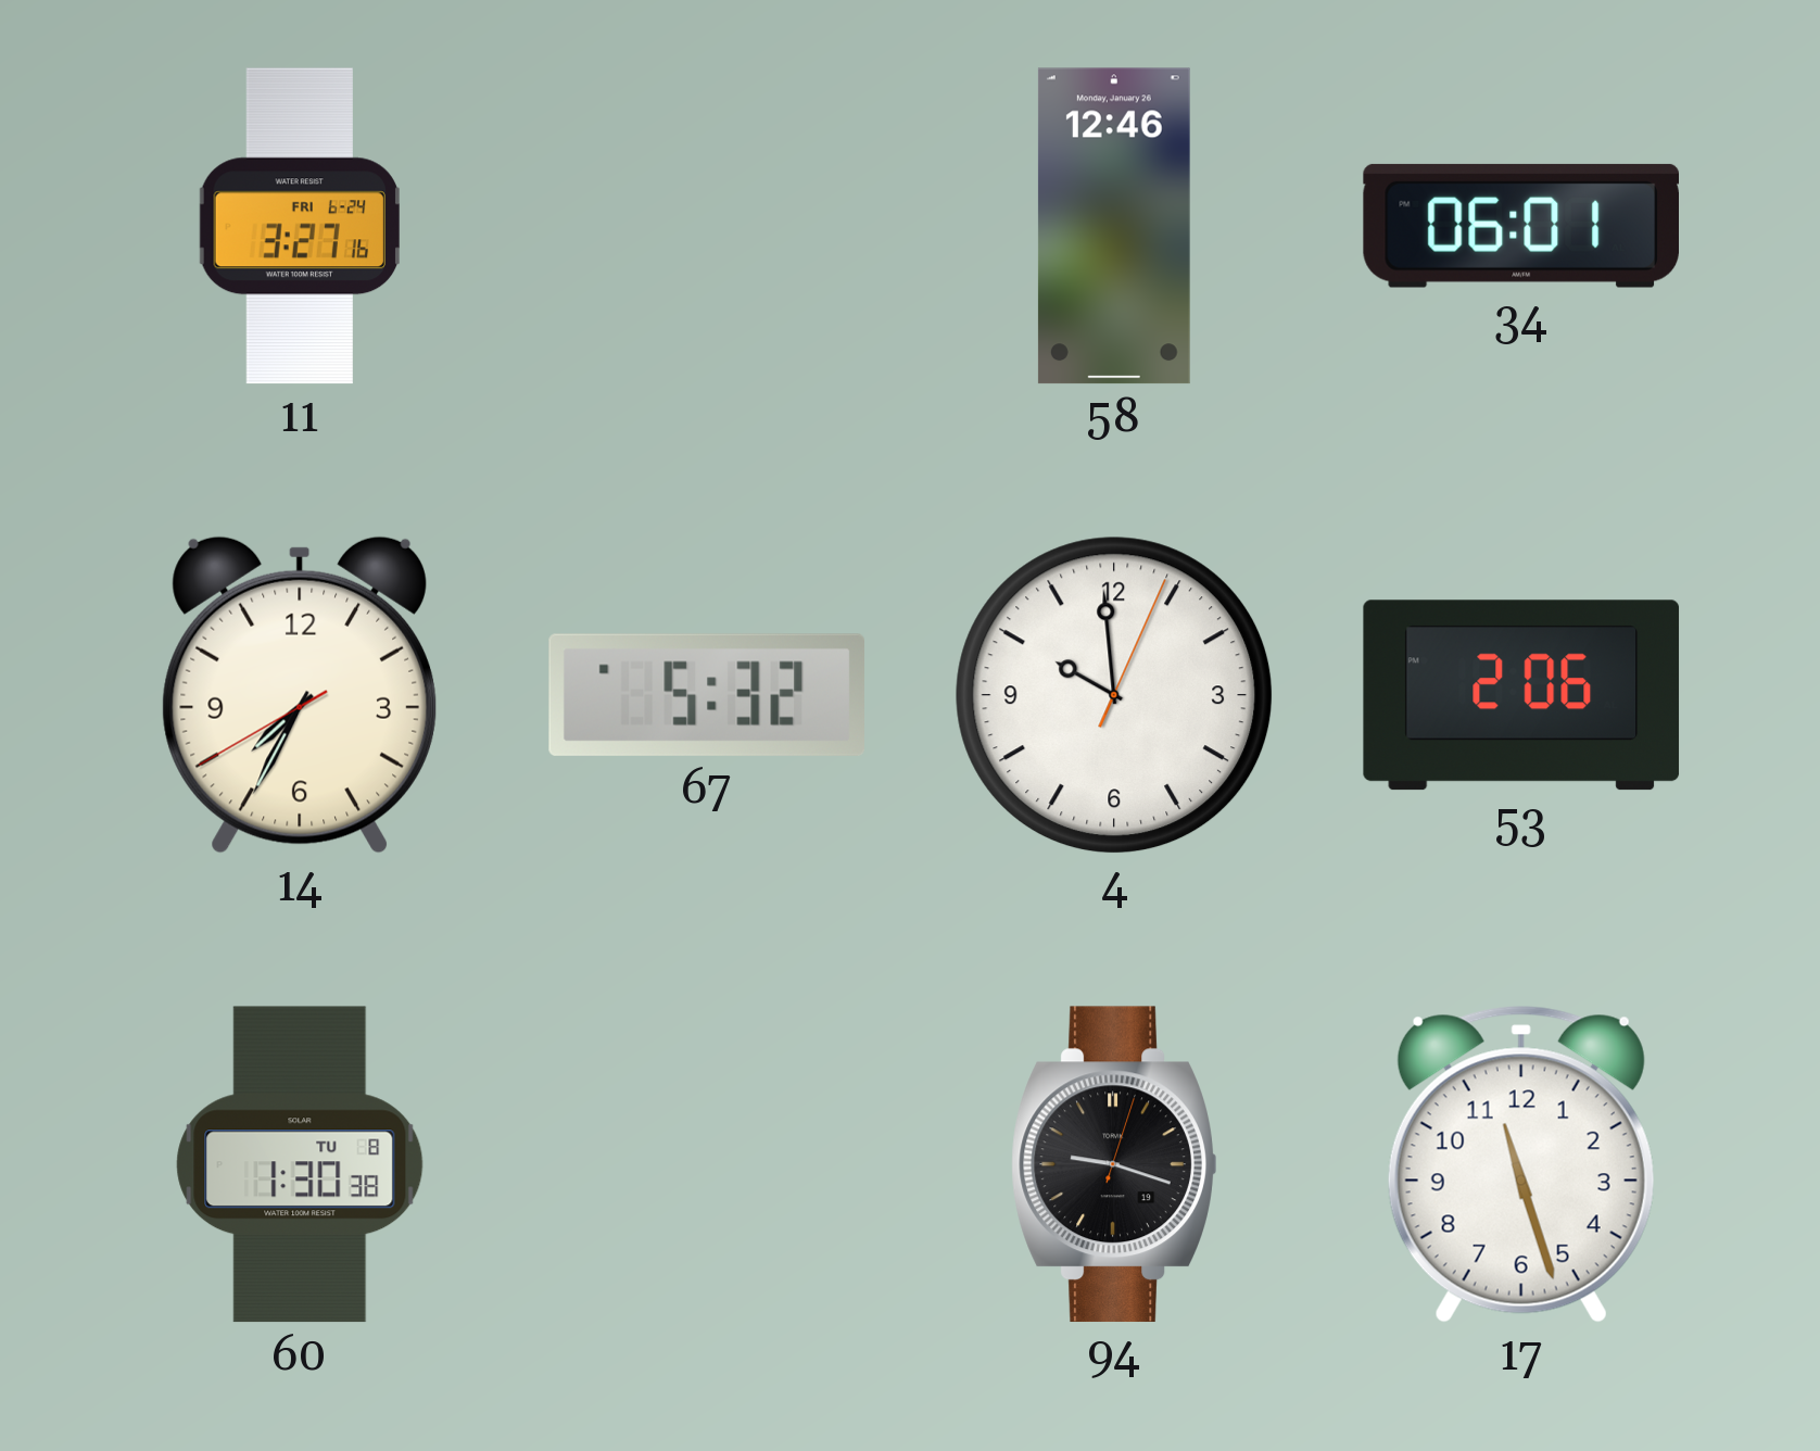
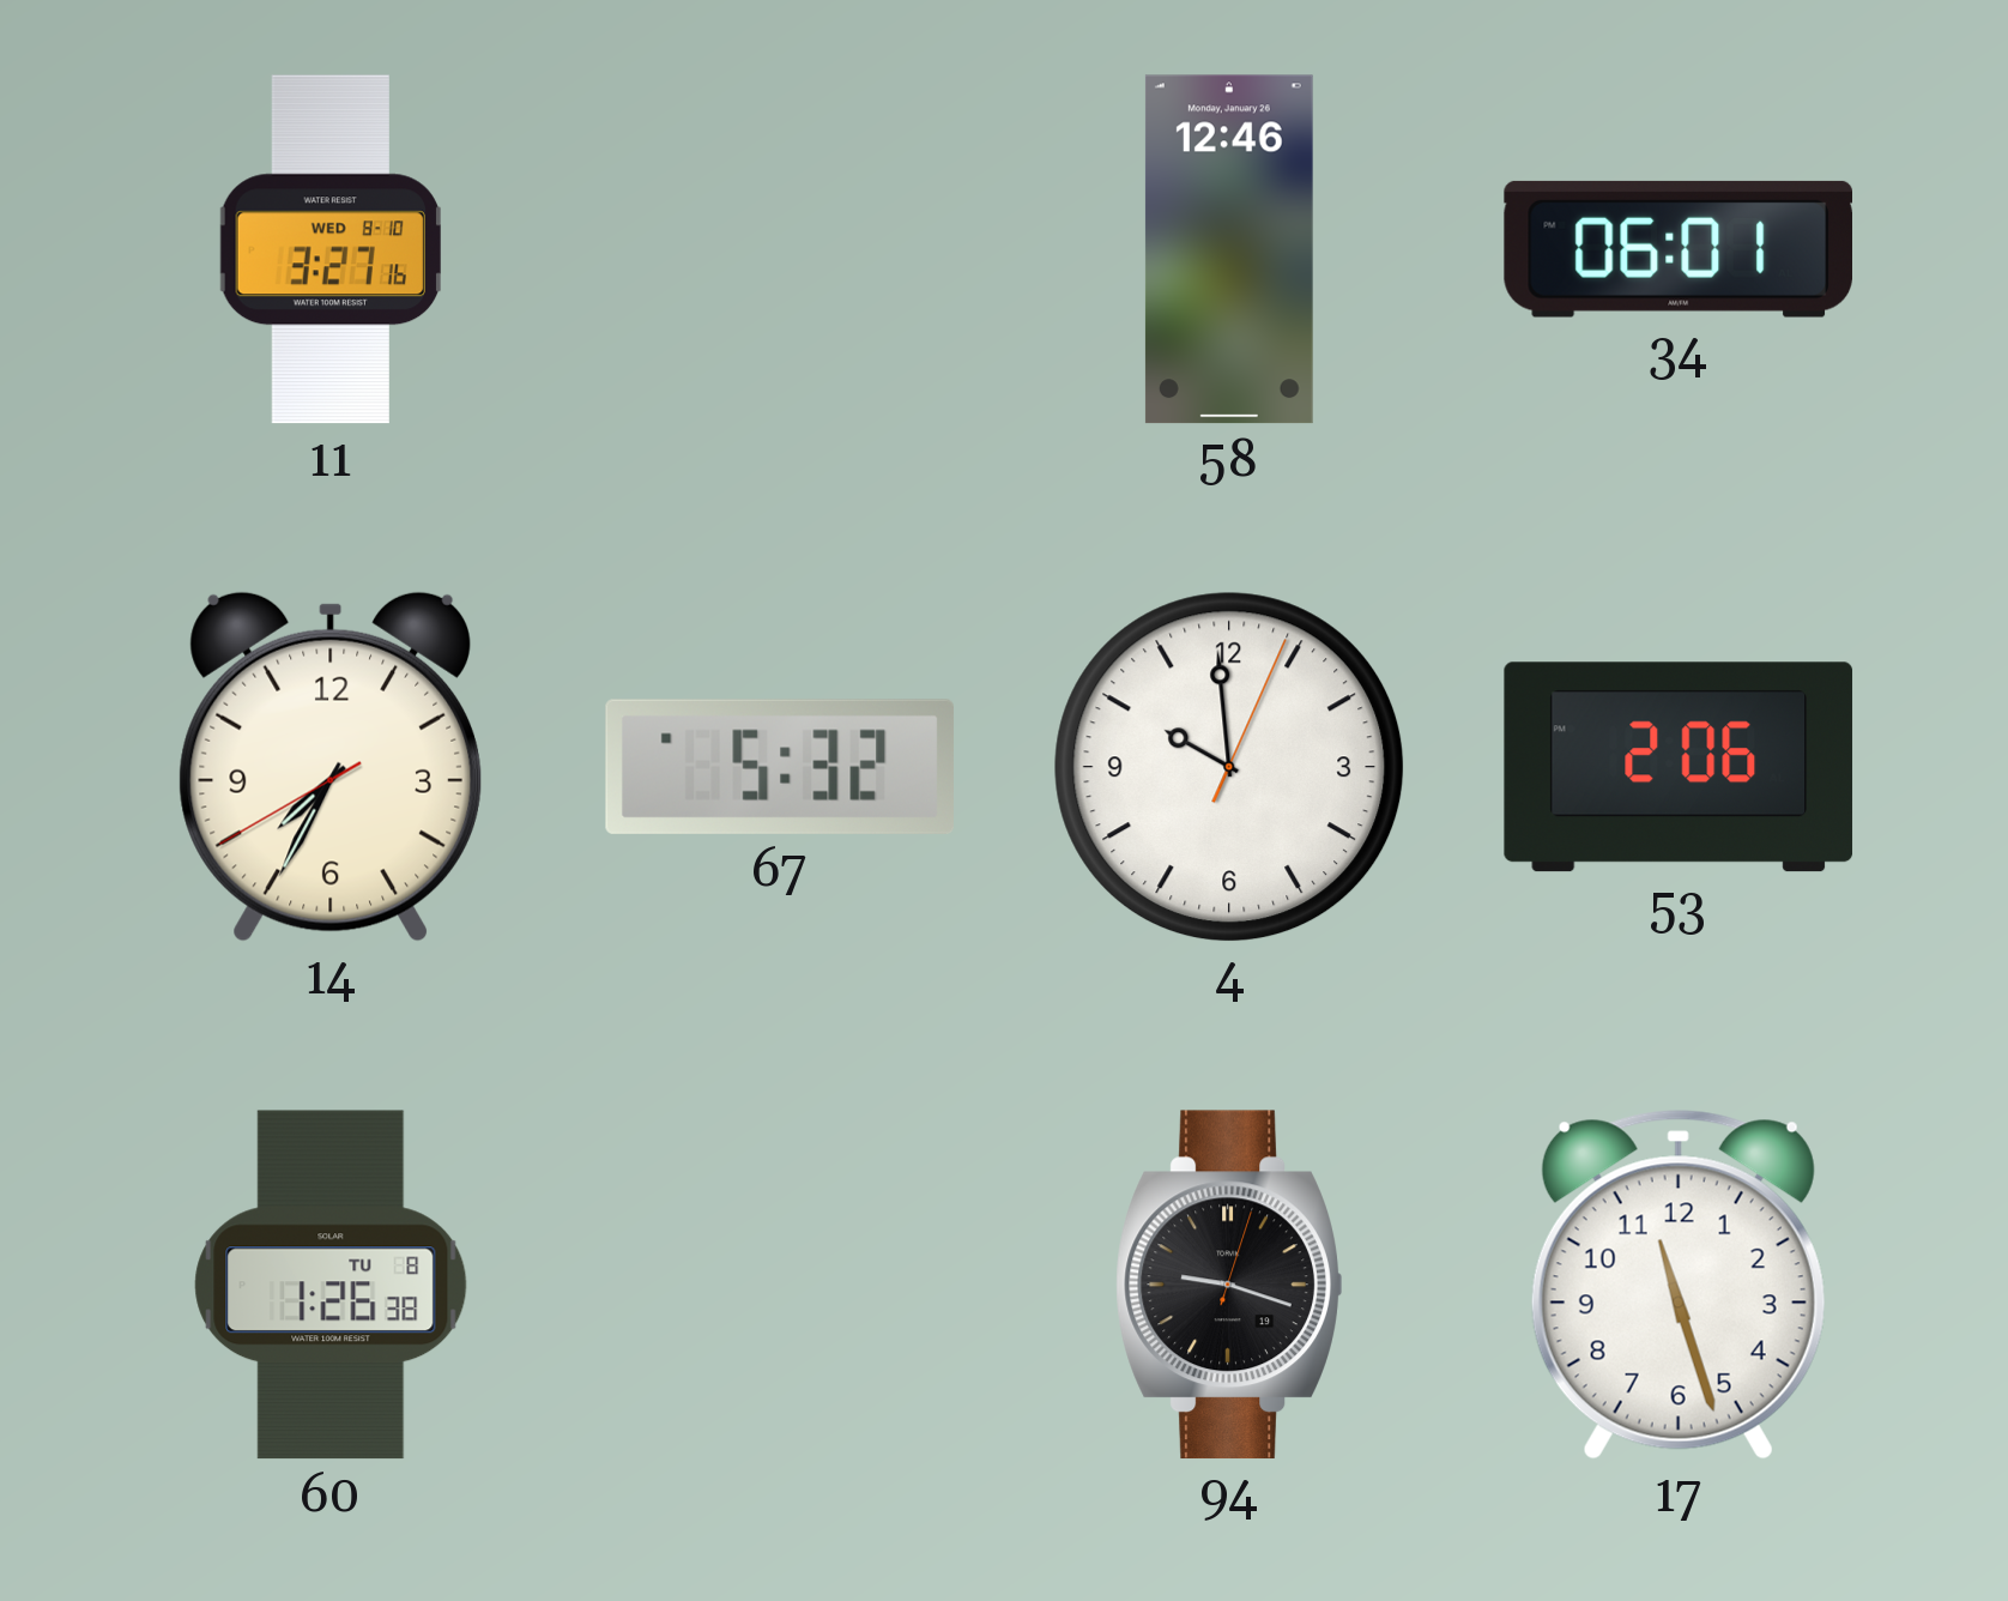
11 date: FRI 6-24 -> WED 8-10
60: 1:30 -> 1:26
